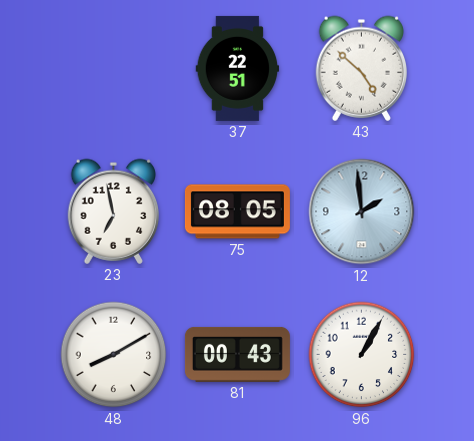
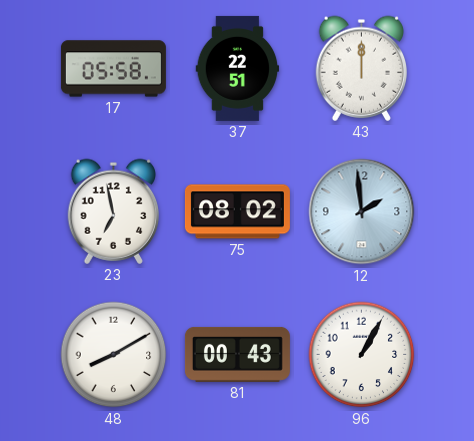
17: none -> 05:58
43: 4:52 -> 12:00
75: 08:05 -> 08:02
